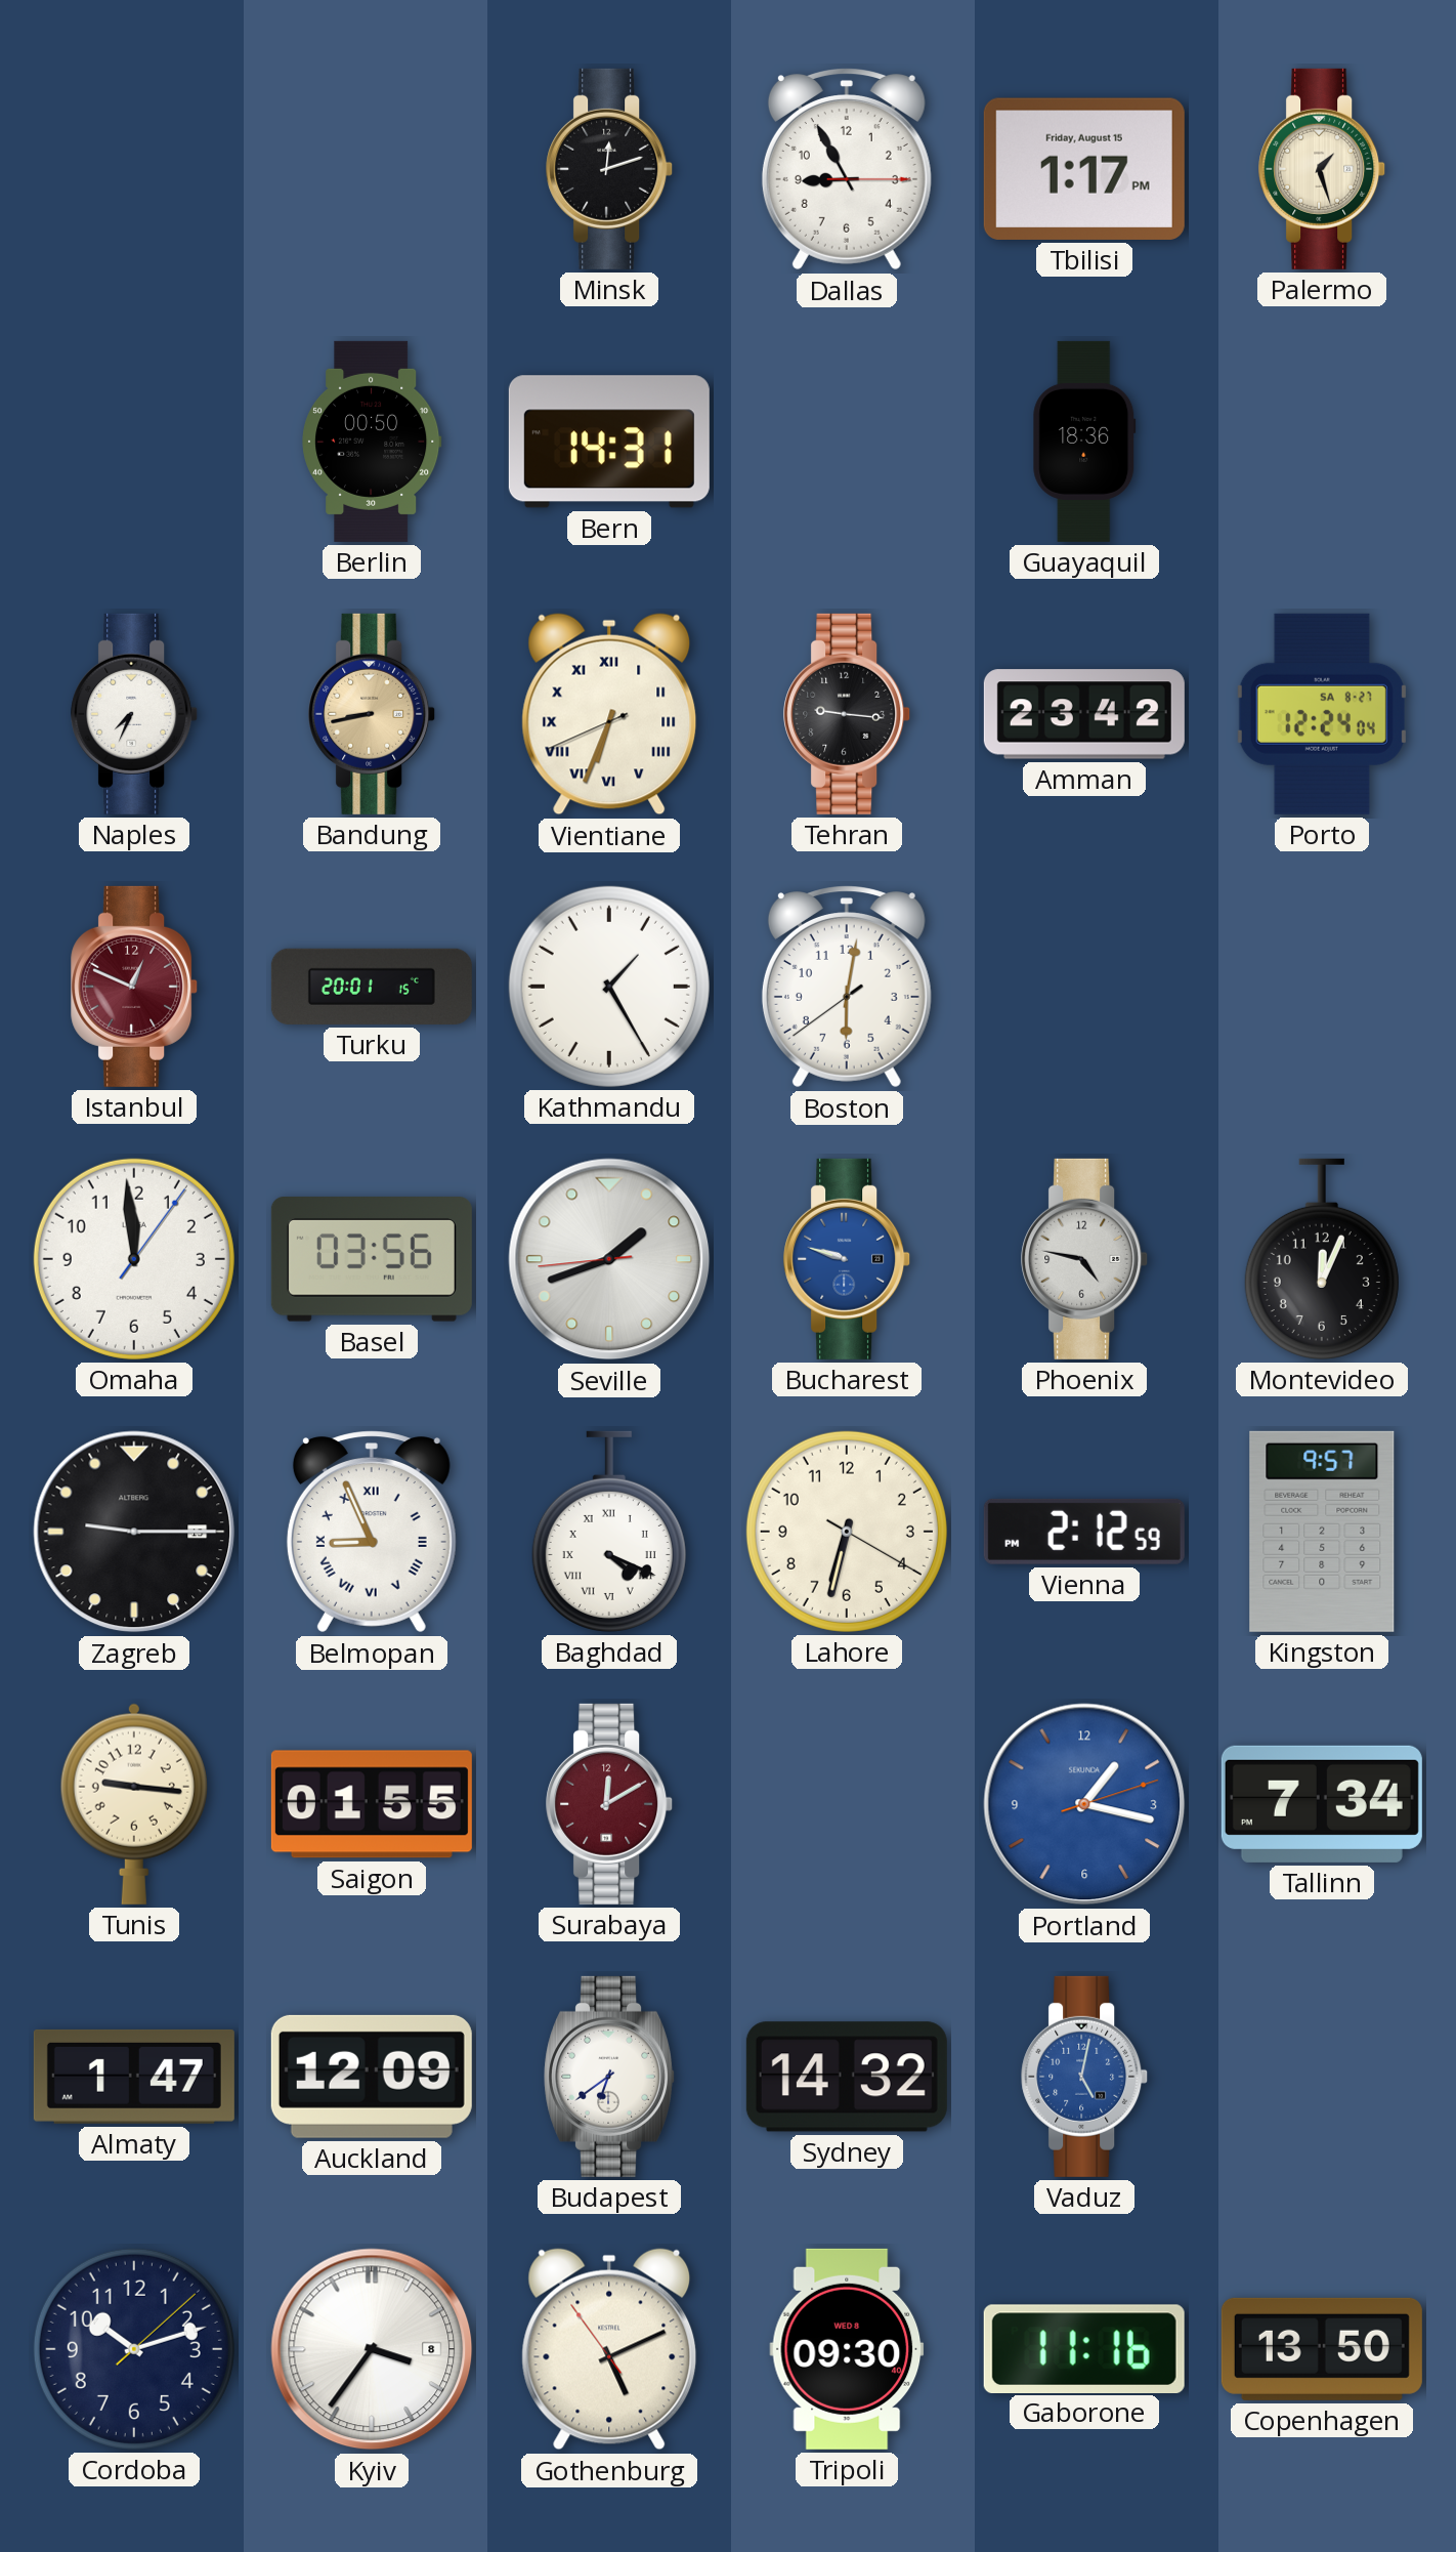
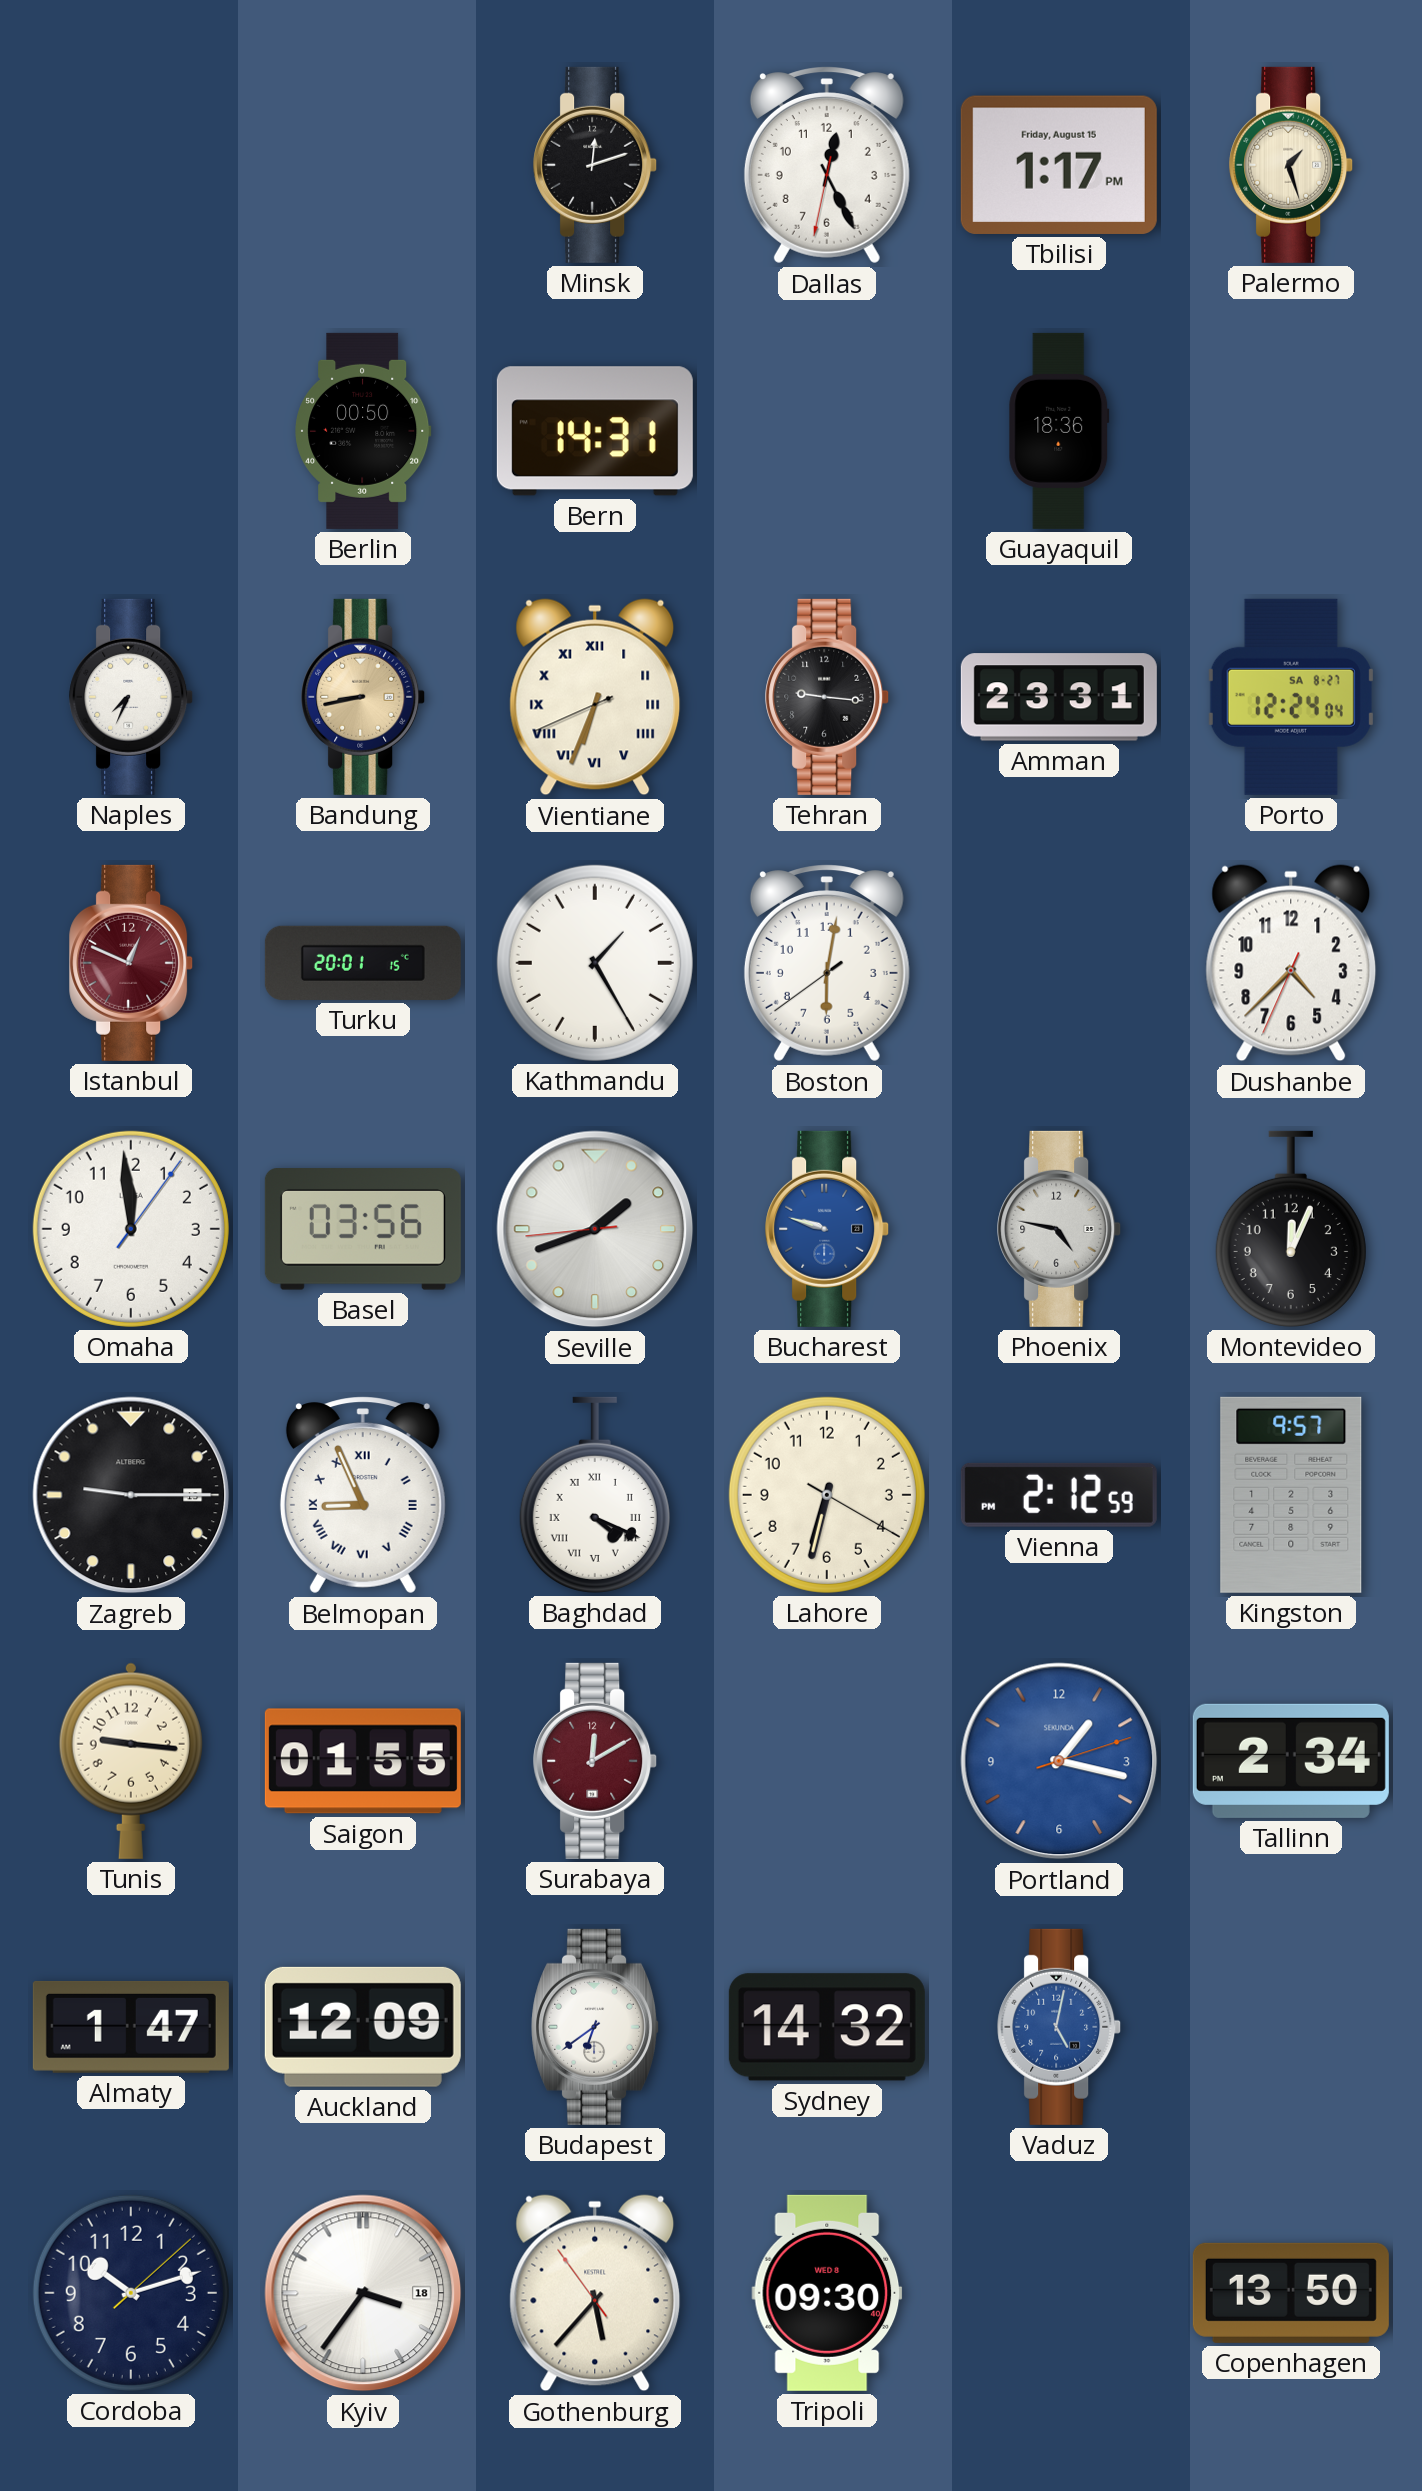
Dallas: 8:55 -> 12:25
Amman: 23:42 -> 23:31
Dushanbe: none -> 4:37
Tallinn: 7:34 -> 2:34
Kyiv date: 8 -> 18
Gothenburg: 5:10 -> 5:36
Gaborone: 11:16 -> none
